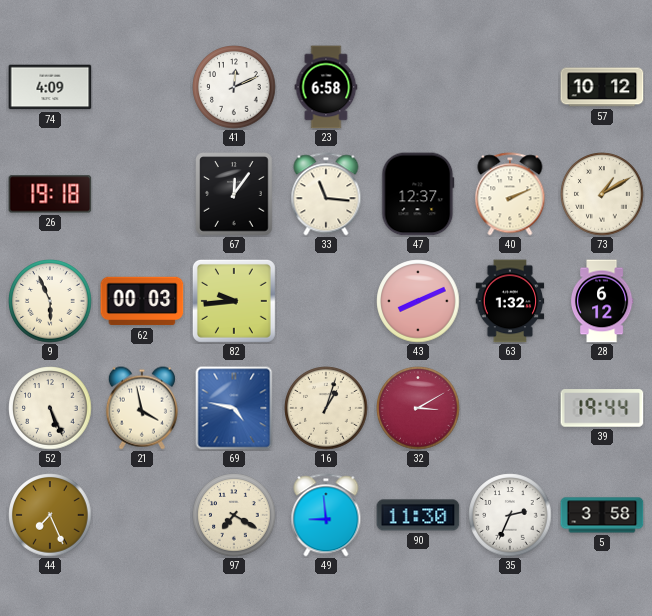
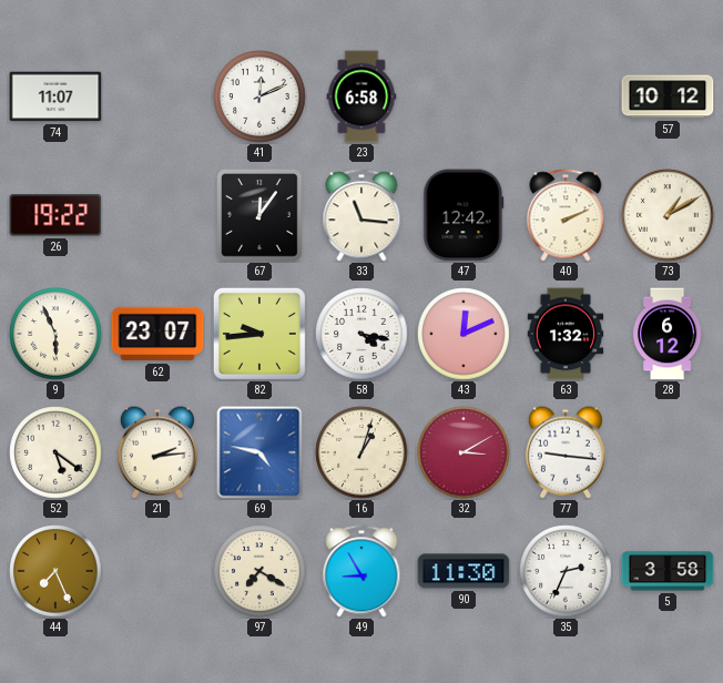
74: 4:09 -> 11:07
26: 19:18 -> 19:22
47: 12:37 -> 12:42
62: 00:03 -> 23:07
58: none -> 4:17
43: 8:11 -> 12:11
52: 5:26 -> 5:21
21: 3:58 -> 2:14
77: none -> 9:16
39: 19:44 -> none
49: 8:59 -> 8:55
